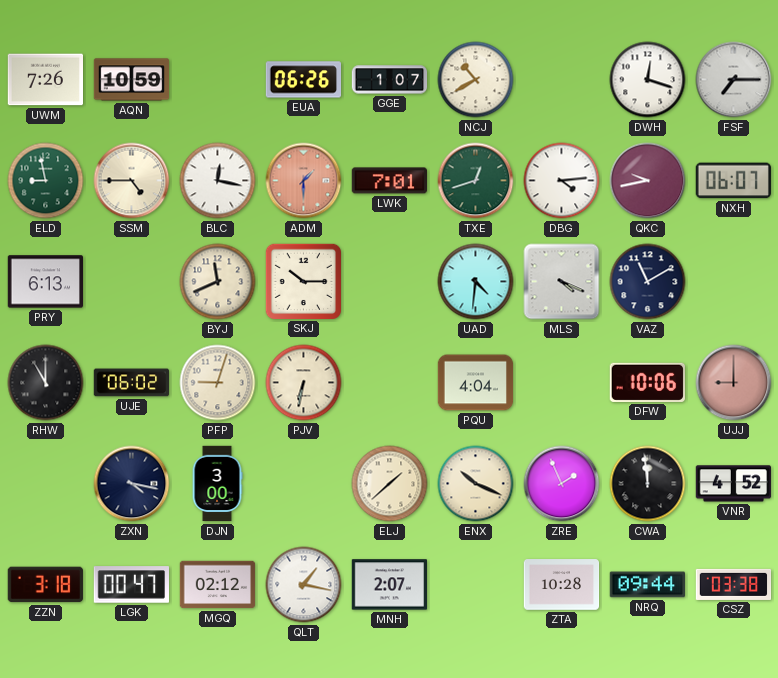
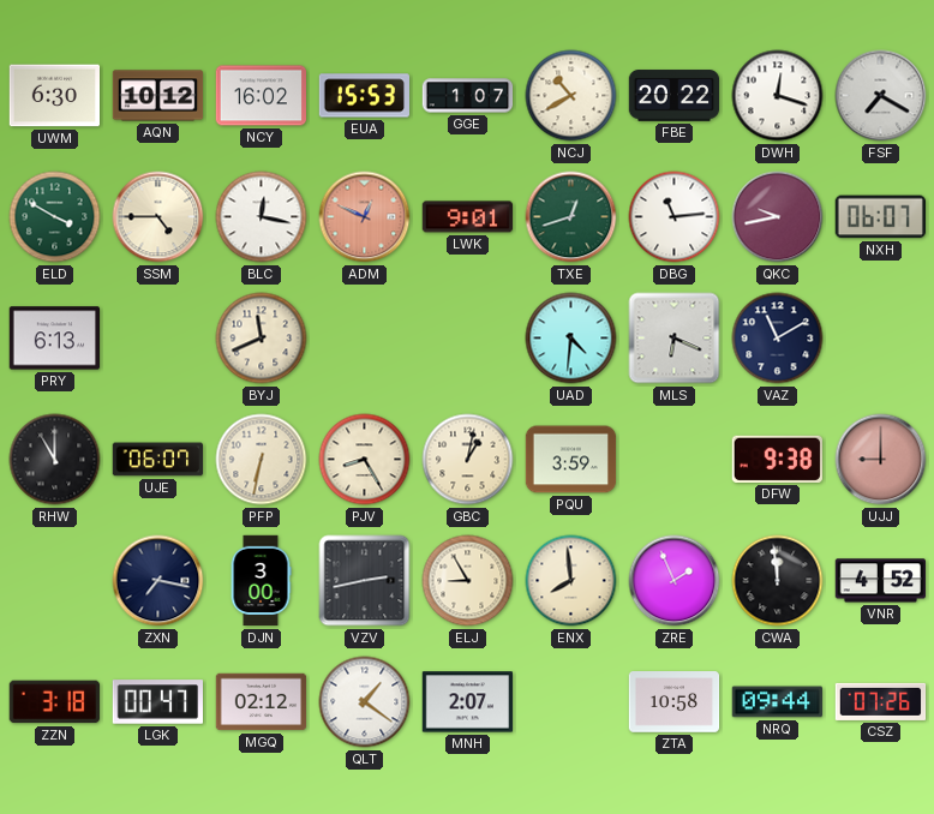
UWM: 7:26 -> 6:30
AQN: 10:59 -> 10:12
NCY: none -> 16:02
EUA: 06:26 -> 15:53
FBE: none -> 20:22
FSF: 7:15 -> 7:20
ELD: 8:58 -> 3:50
ADM: 1:30 -> 12:49
LWK: 7:01 -> 9:01
DBG: 4:14 -> 11:14
SKJ: 10:15 -> none
MLS: 4:19 -> 6:19
UJE: 06:02 -> 06:07
PFP: 9:03 -> 6:32
PJV: 6:32 -> 8:25
GBC: none -> 1:02
PQU: 4:04 -> 3:59
DFW: 10:06 -> 9:38
ZXN: 4:17 -> 7:17
VZV: none -> 2:43
ELJ: 1:38 -> 8:55
ENX: 10:19 -> 7:59
QLT: 1:17 -> 1:21
ZTA: 10:28 -> 10:58
CSZ: 03:38 -> 07:26
